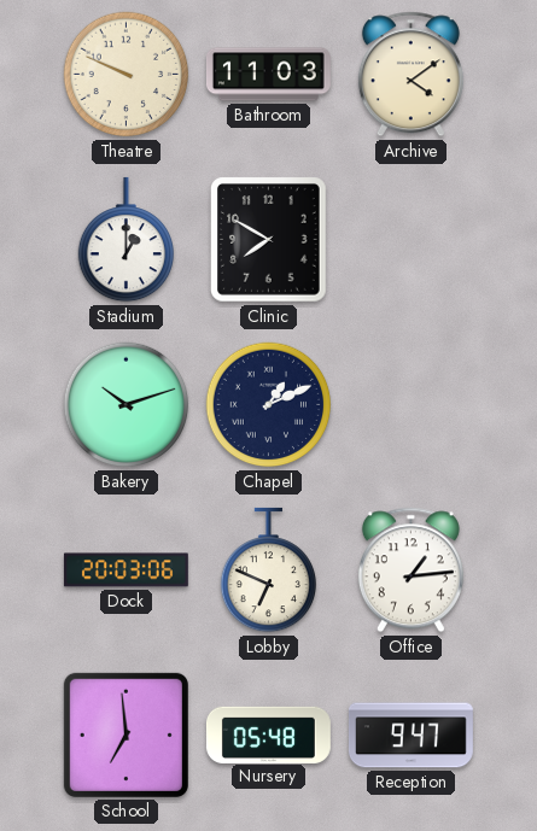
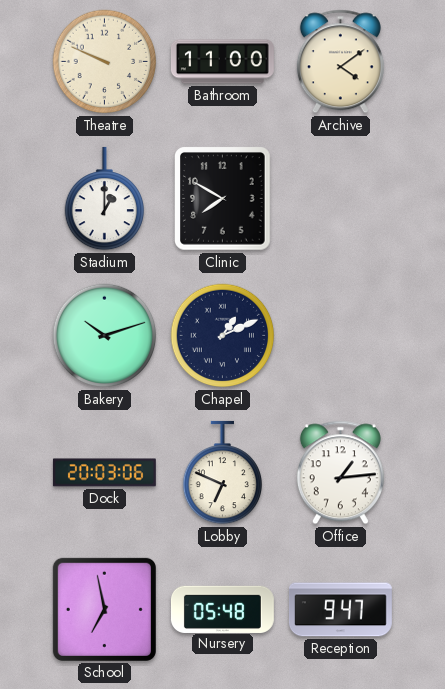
Bathroom: 11:03 -> 11:00
School: 6:59 -> 6:58
